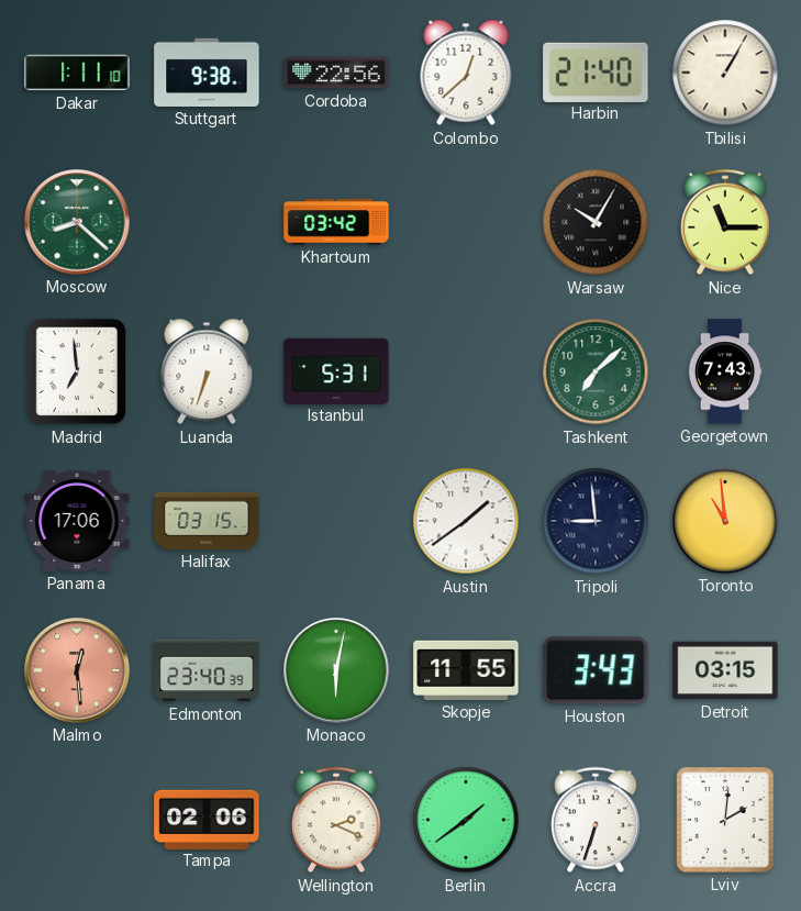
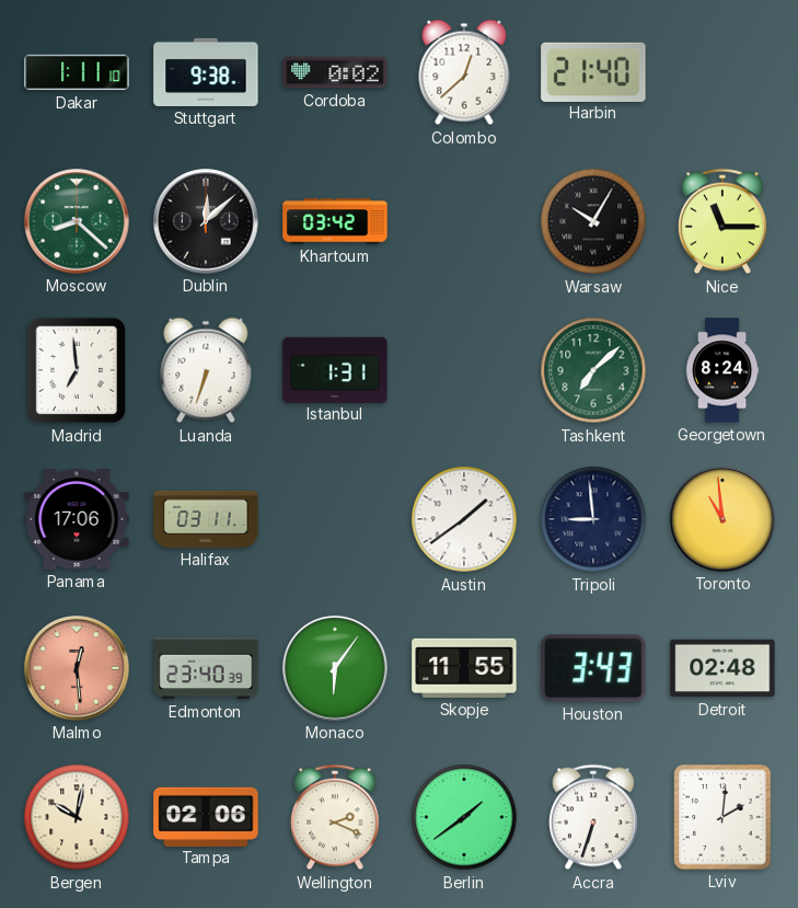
Cordoba: 22:56 -> 0:02
Tbilisi: 1:05 -> none
Dublin: none -> 12:08
Istanbul: 5:31 -> 1:31
Georgetown: 7:43 -> 8:24
Halifax: 03:15 -> 03:11
Monaco: 6:02 -> 6:06
Detroit: 03:15 -> 02:48
Bergen: none -> 10:02
